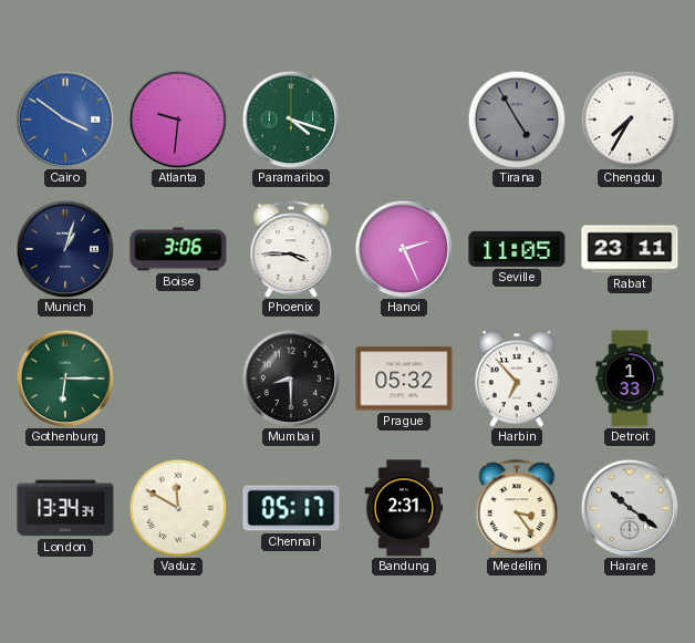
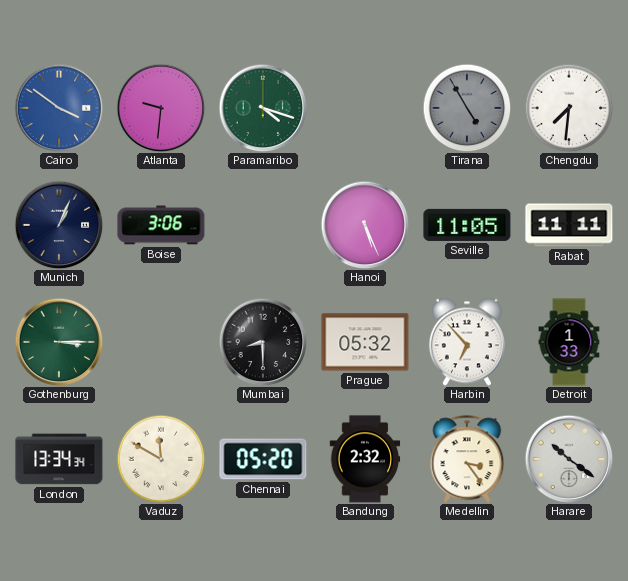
Chengdu: 7:35 -> 7:31
Munich: 1:03 -> 1:04
Phoenix: 3:45 -> none
Hanoi: 2:26 -> 5:26
Rabat: 23:11 -> 11:11
Gothenburg: 6:15 -> 3:15
Chennai: 05:17 -> 05:20
Bandung: 2:31 -> 2:32
